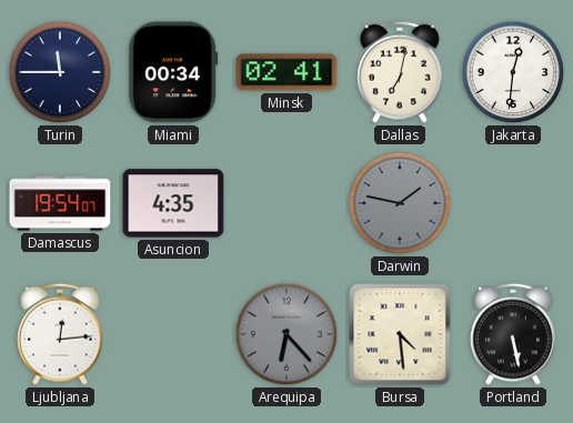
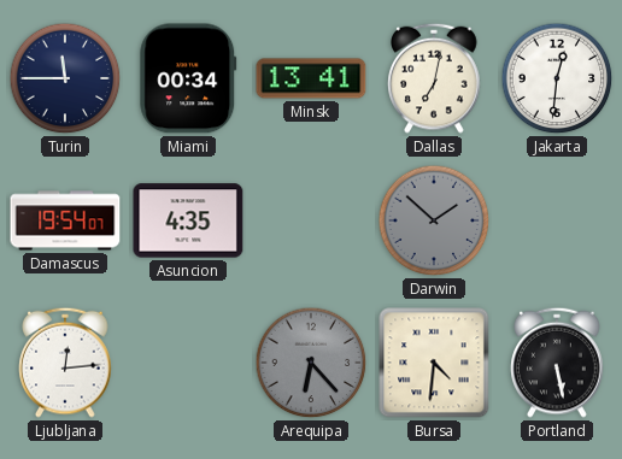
Minsk: 02:41 -> 13:41
Darwin: 1:47 -> 1:52
Bursa: 4:29 -> 4:31
